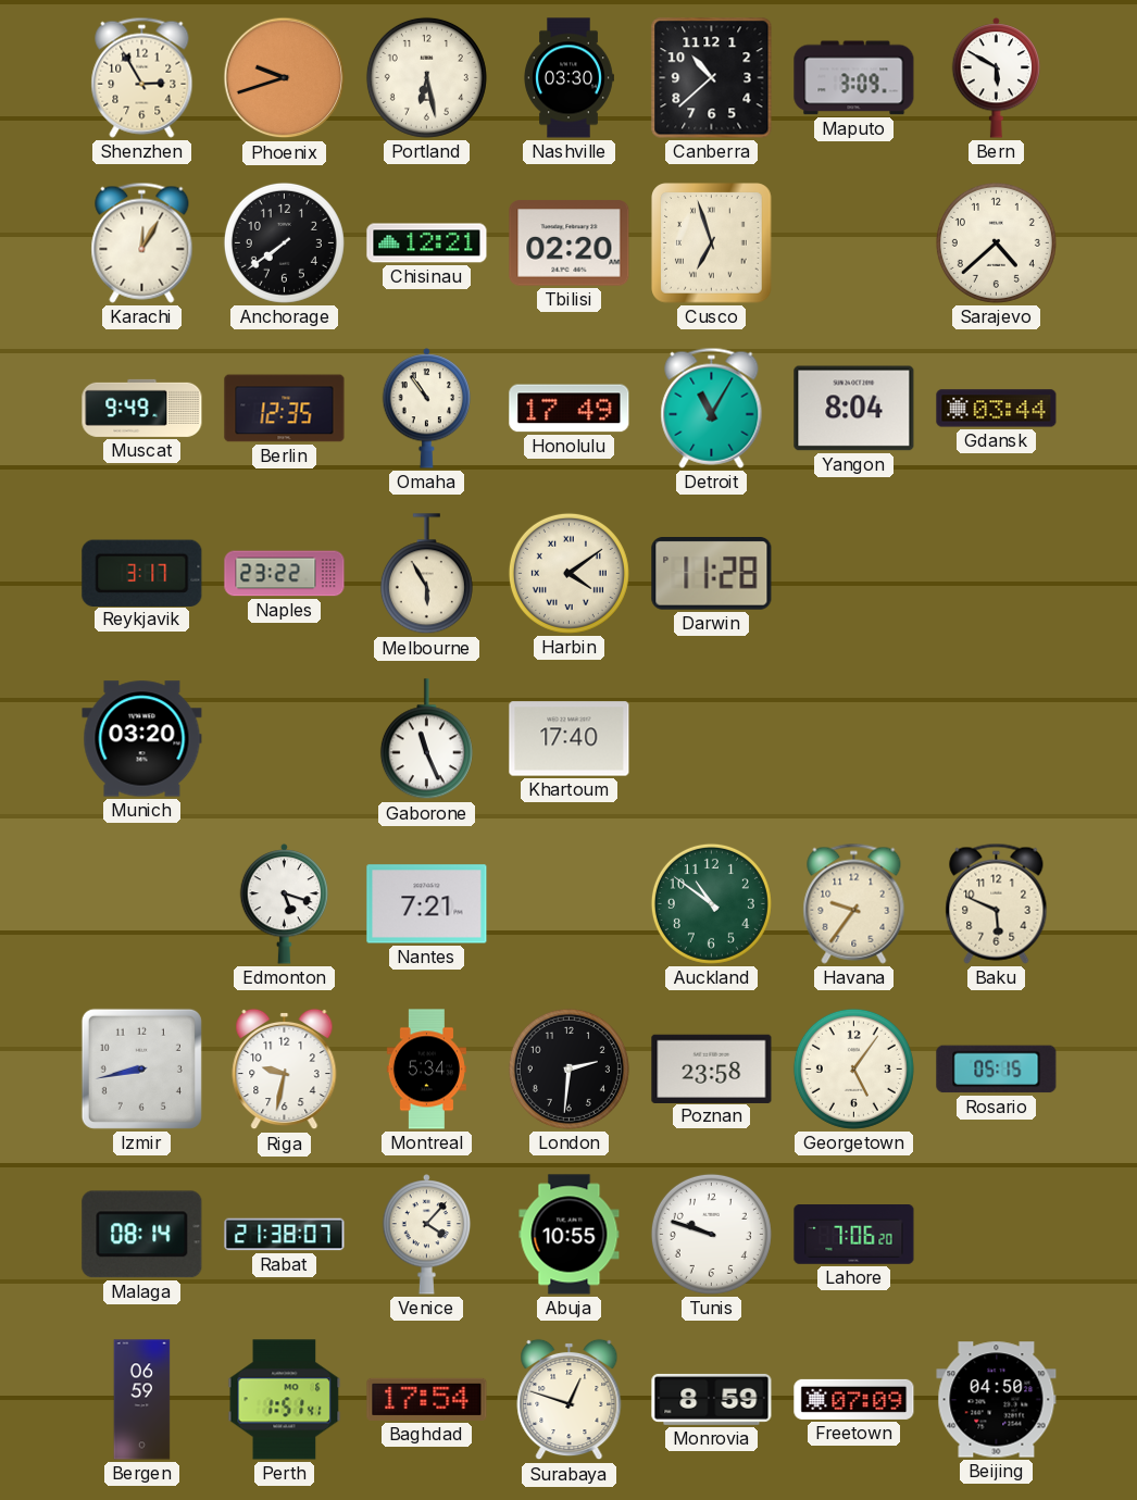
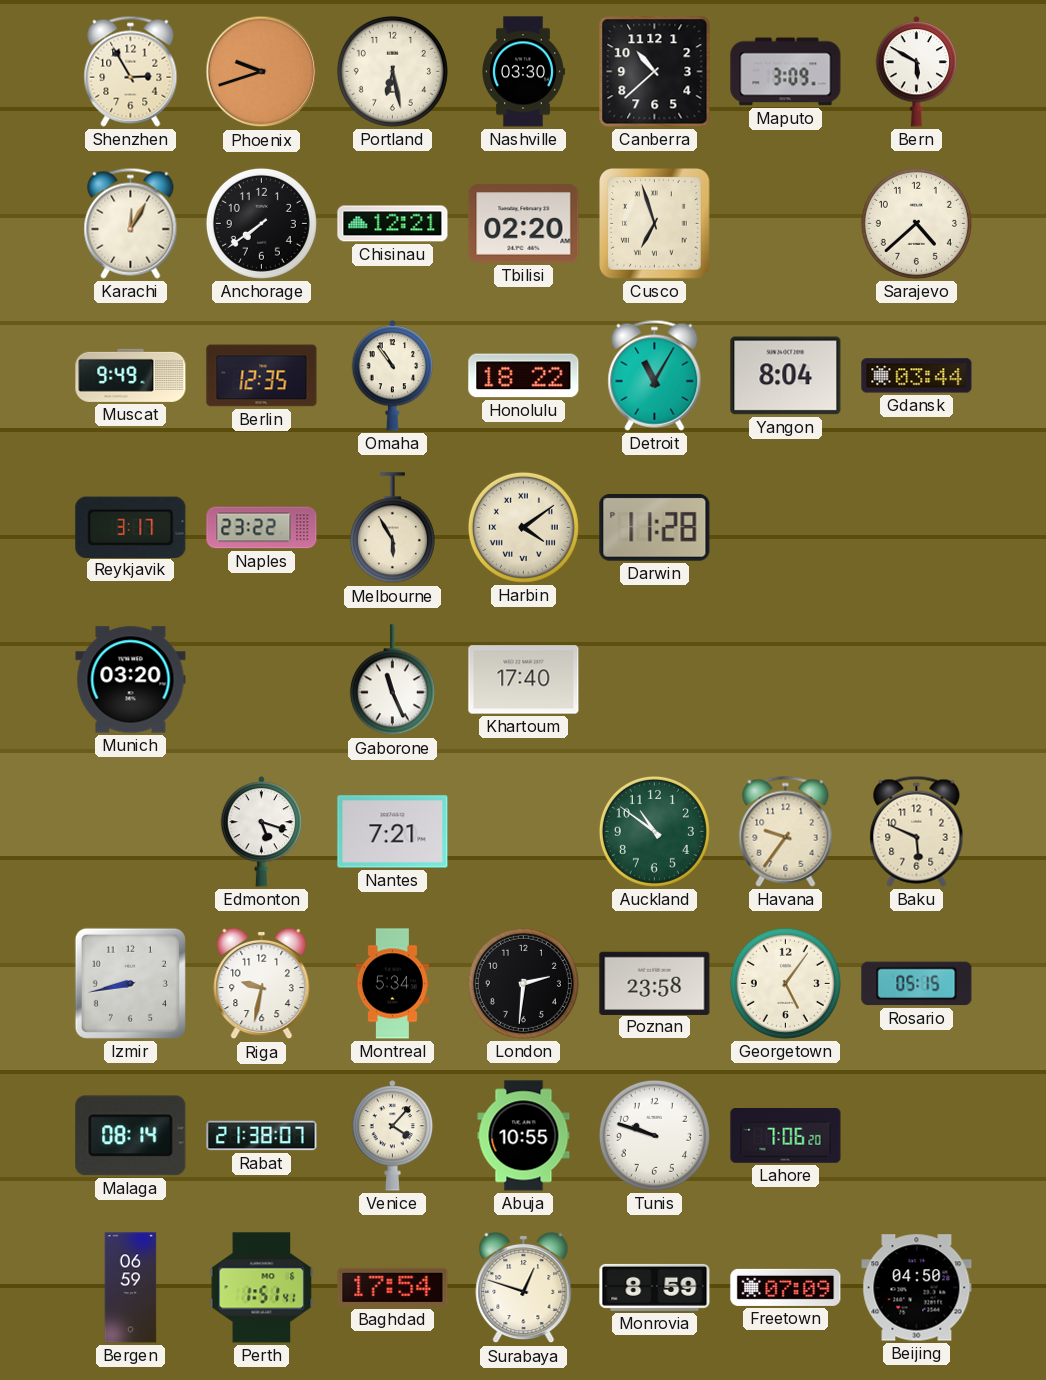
Honolulu: 17:49 -> 18:22
